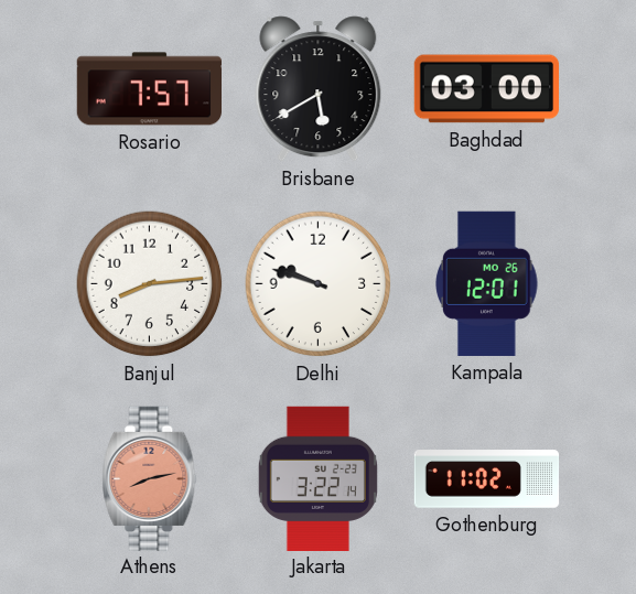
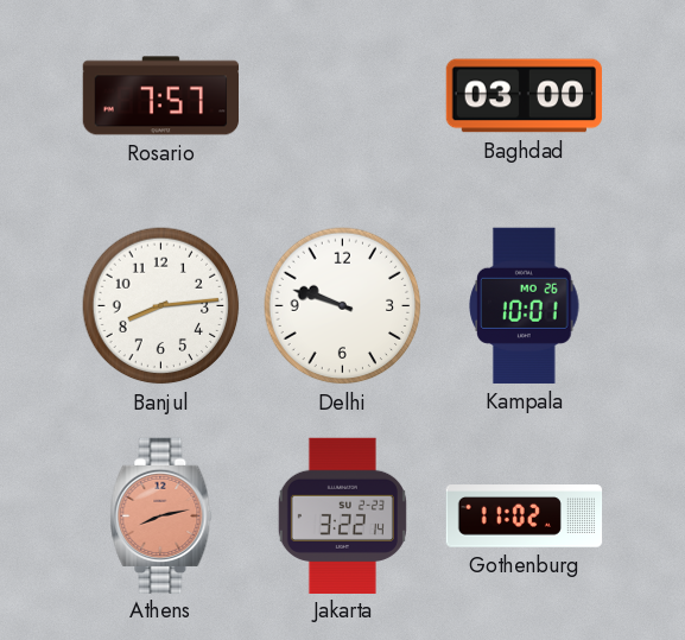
Brisbane: 5:40 -> none
Kampala: 12:01 -> 10:01
